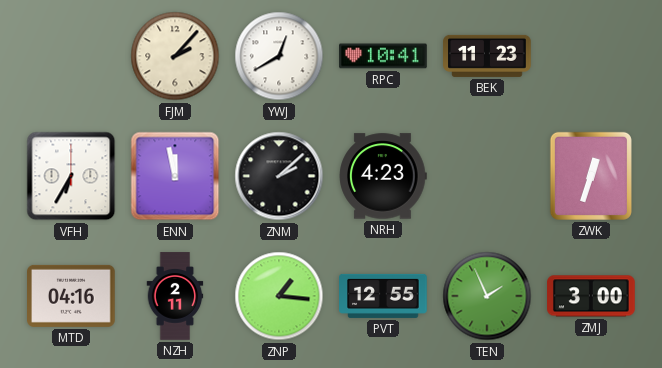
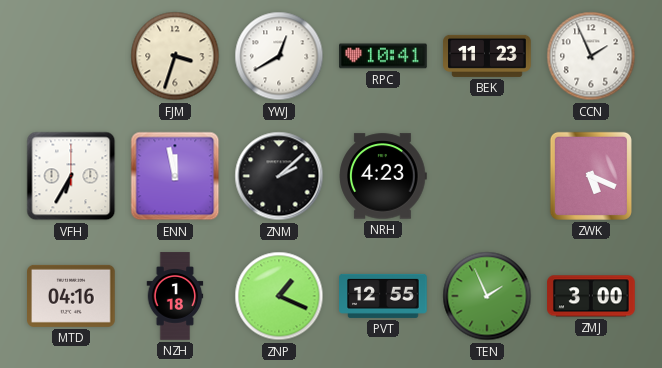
FJM: 2:07 -> 3:33
CCN: none -> 1:56
ZWK: 12:33 -> 5:19
NZH: 2:11 -> 1:18
ZNP: 1:16 -> 1:19
